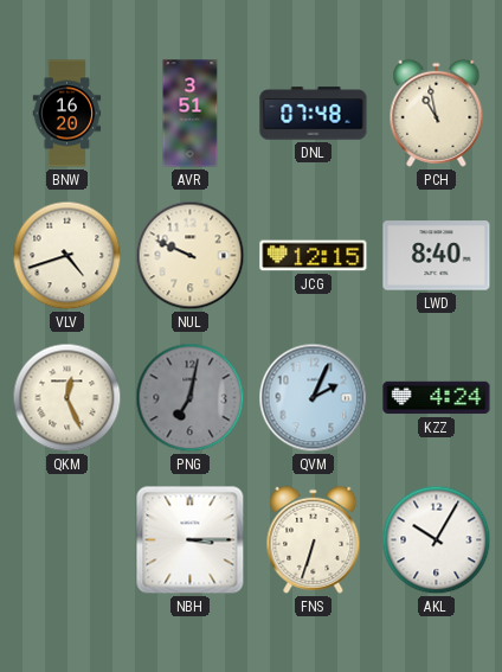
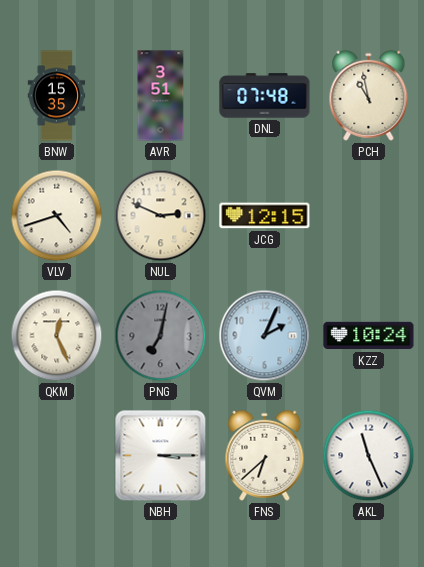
BNW: 16:20 -> 15:35
NUL: 9:49 -> 2:49
LWD: 8:40 -> none
KZZ: 4:24 -> 10:24
FNS: 6:33 -> 6:38
AKL: 10:05 -> 11:26
